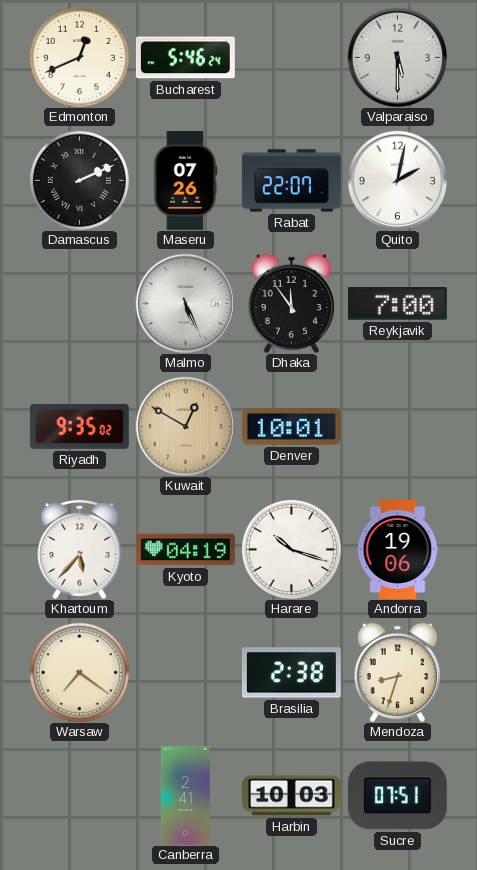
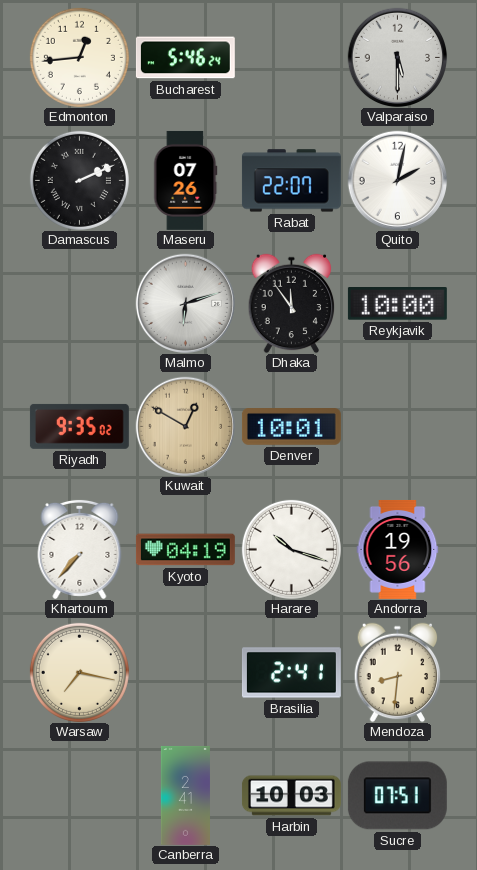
Edmonton: 12:41 -> 12:44
Malmo: 5:26 -> 6:12
Reykjavik: 7:00 -> 10:00
Khartoum: 5:37 -> 7:37
Andorra: 19:06 -> 19:56
Warsaw: 7:21 -> 7:17
Brasilia: 2:38 -> 2:41
Mendoza: 8:33 -> 8:31
